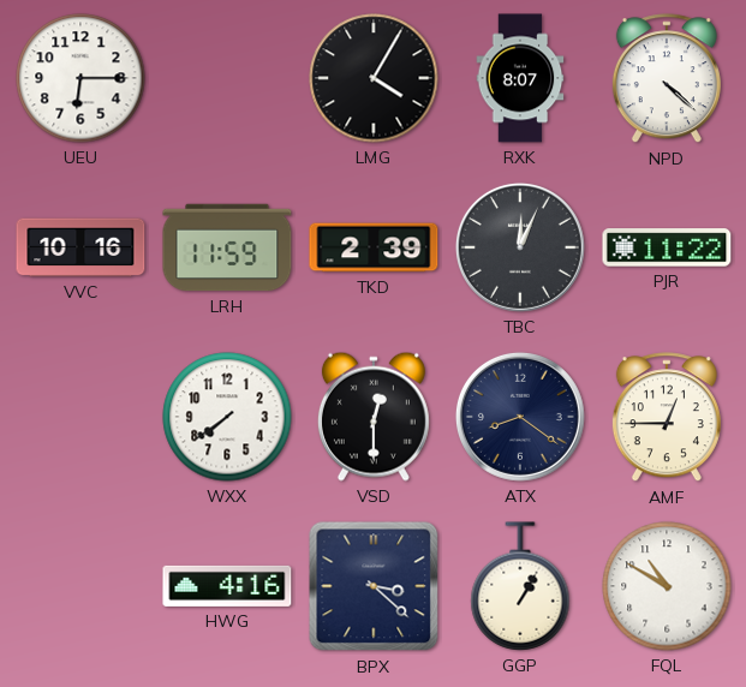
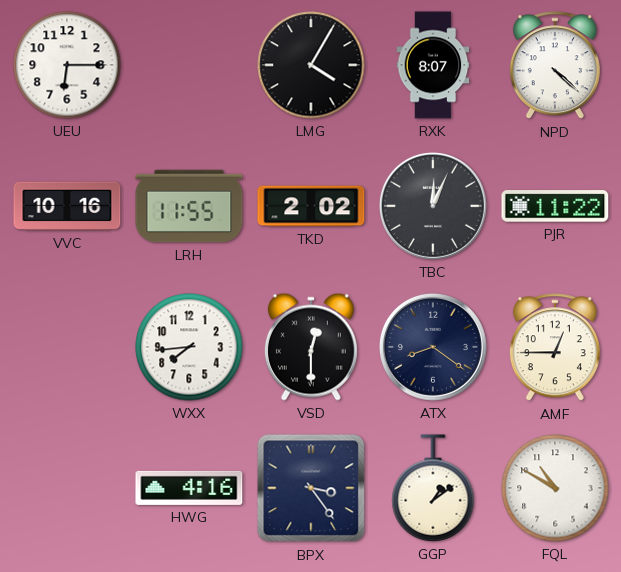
LRH: 11:59 -> 11:55
TKD: 2:39 -> 2:02
WXX: 7:39 -> 7:44
BPX: 3:22 -> 3:24
GGP: 1:05 -> 1:09
